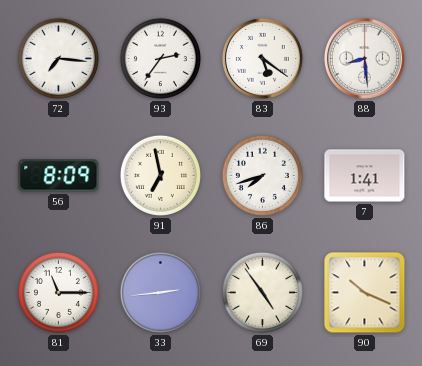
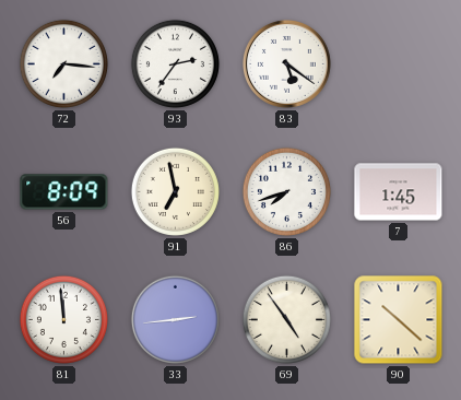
88: 8:29 -> none
7: 1:41 -> 1:45
81: 11:15 -> 11:59
90: 10:19 -> 10:22
